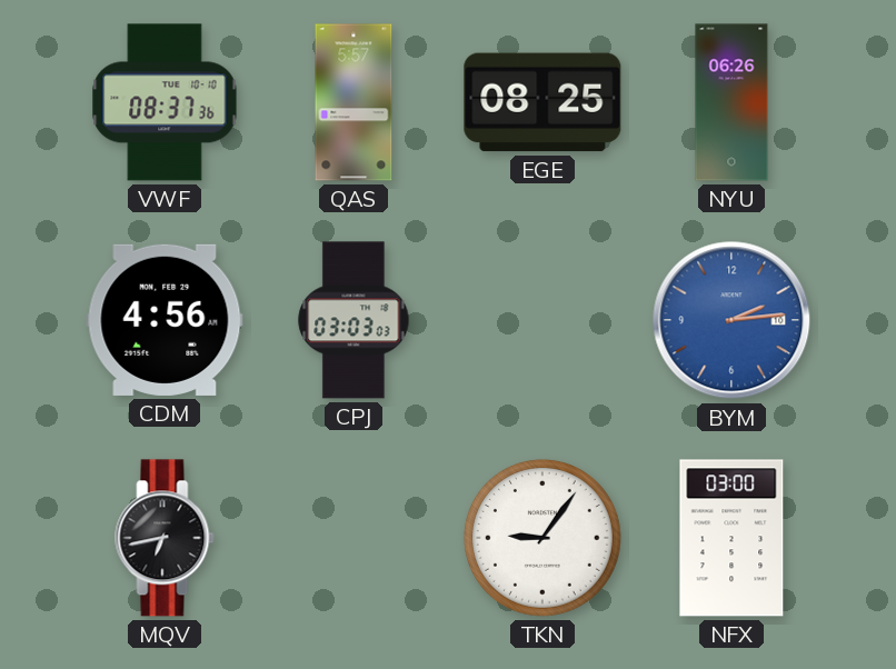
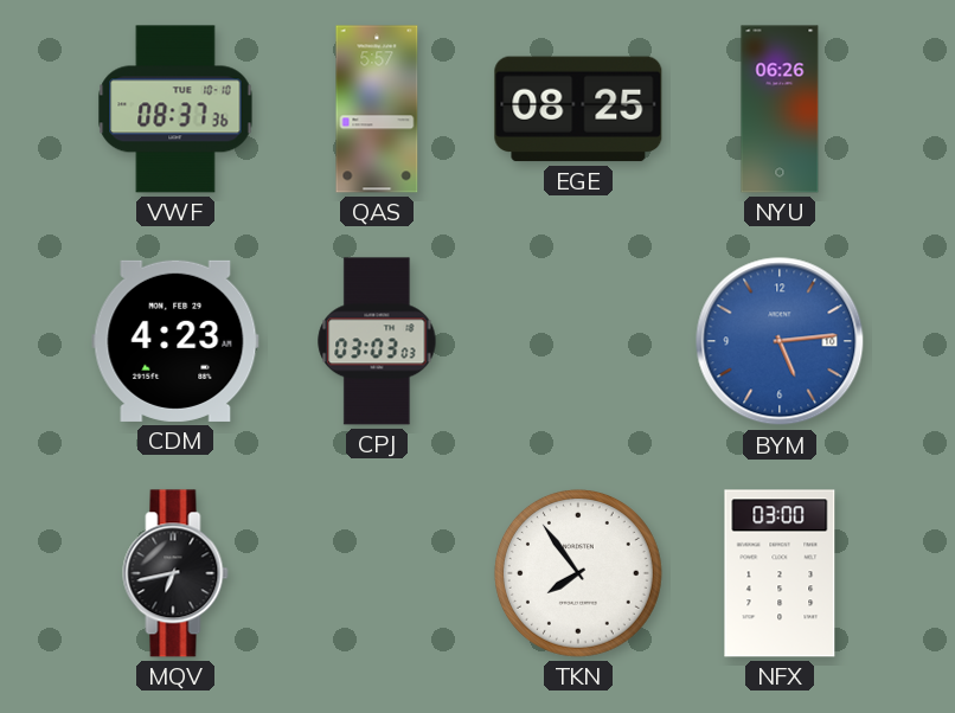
CDM: 4:56 -> 4:23
BYM: 2:14 -> 5:14
TKN: 9:06 -> 7:54
